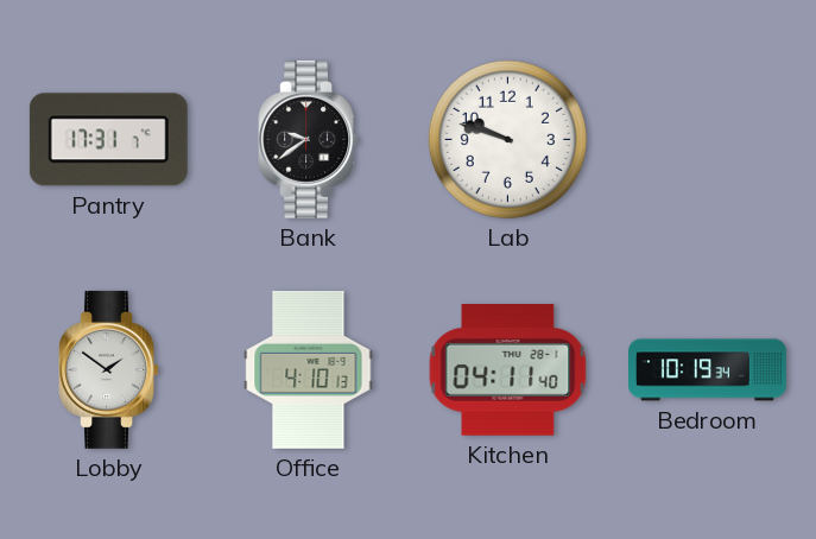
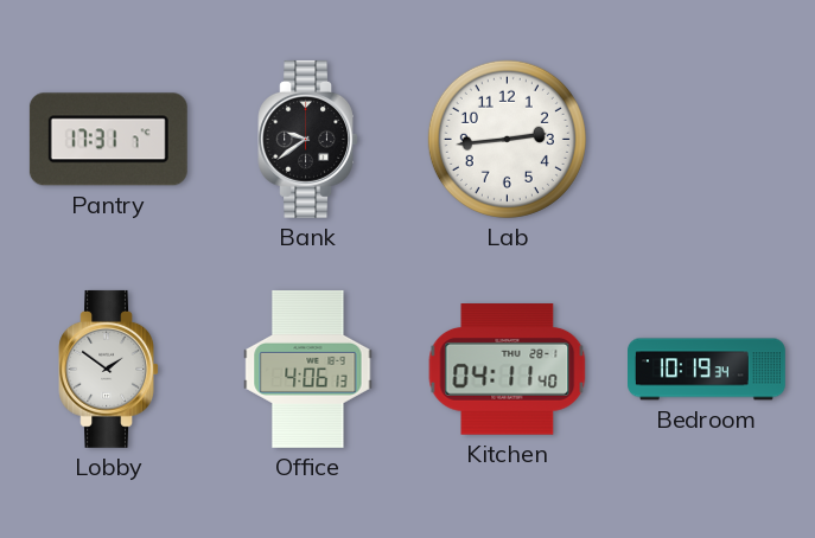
Lab: 9:48 -> 2:44
Office: 4:10 -> 4:06
